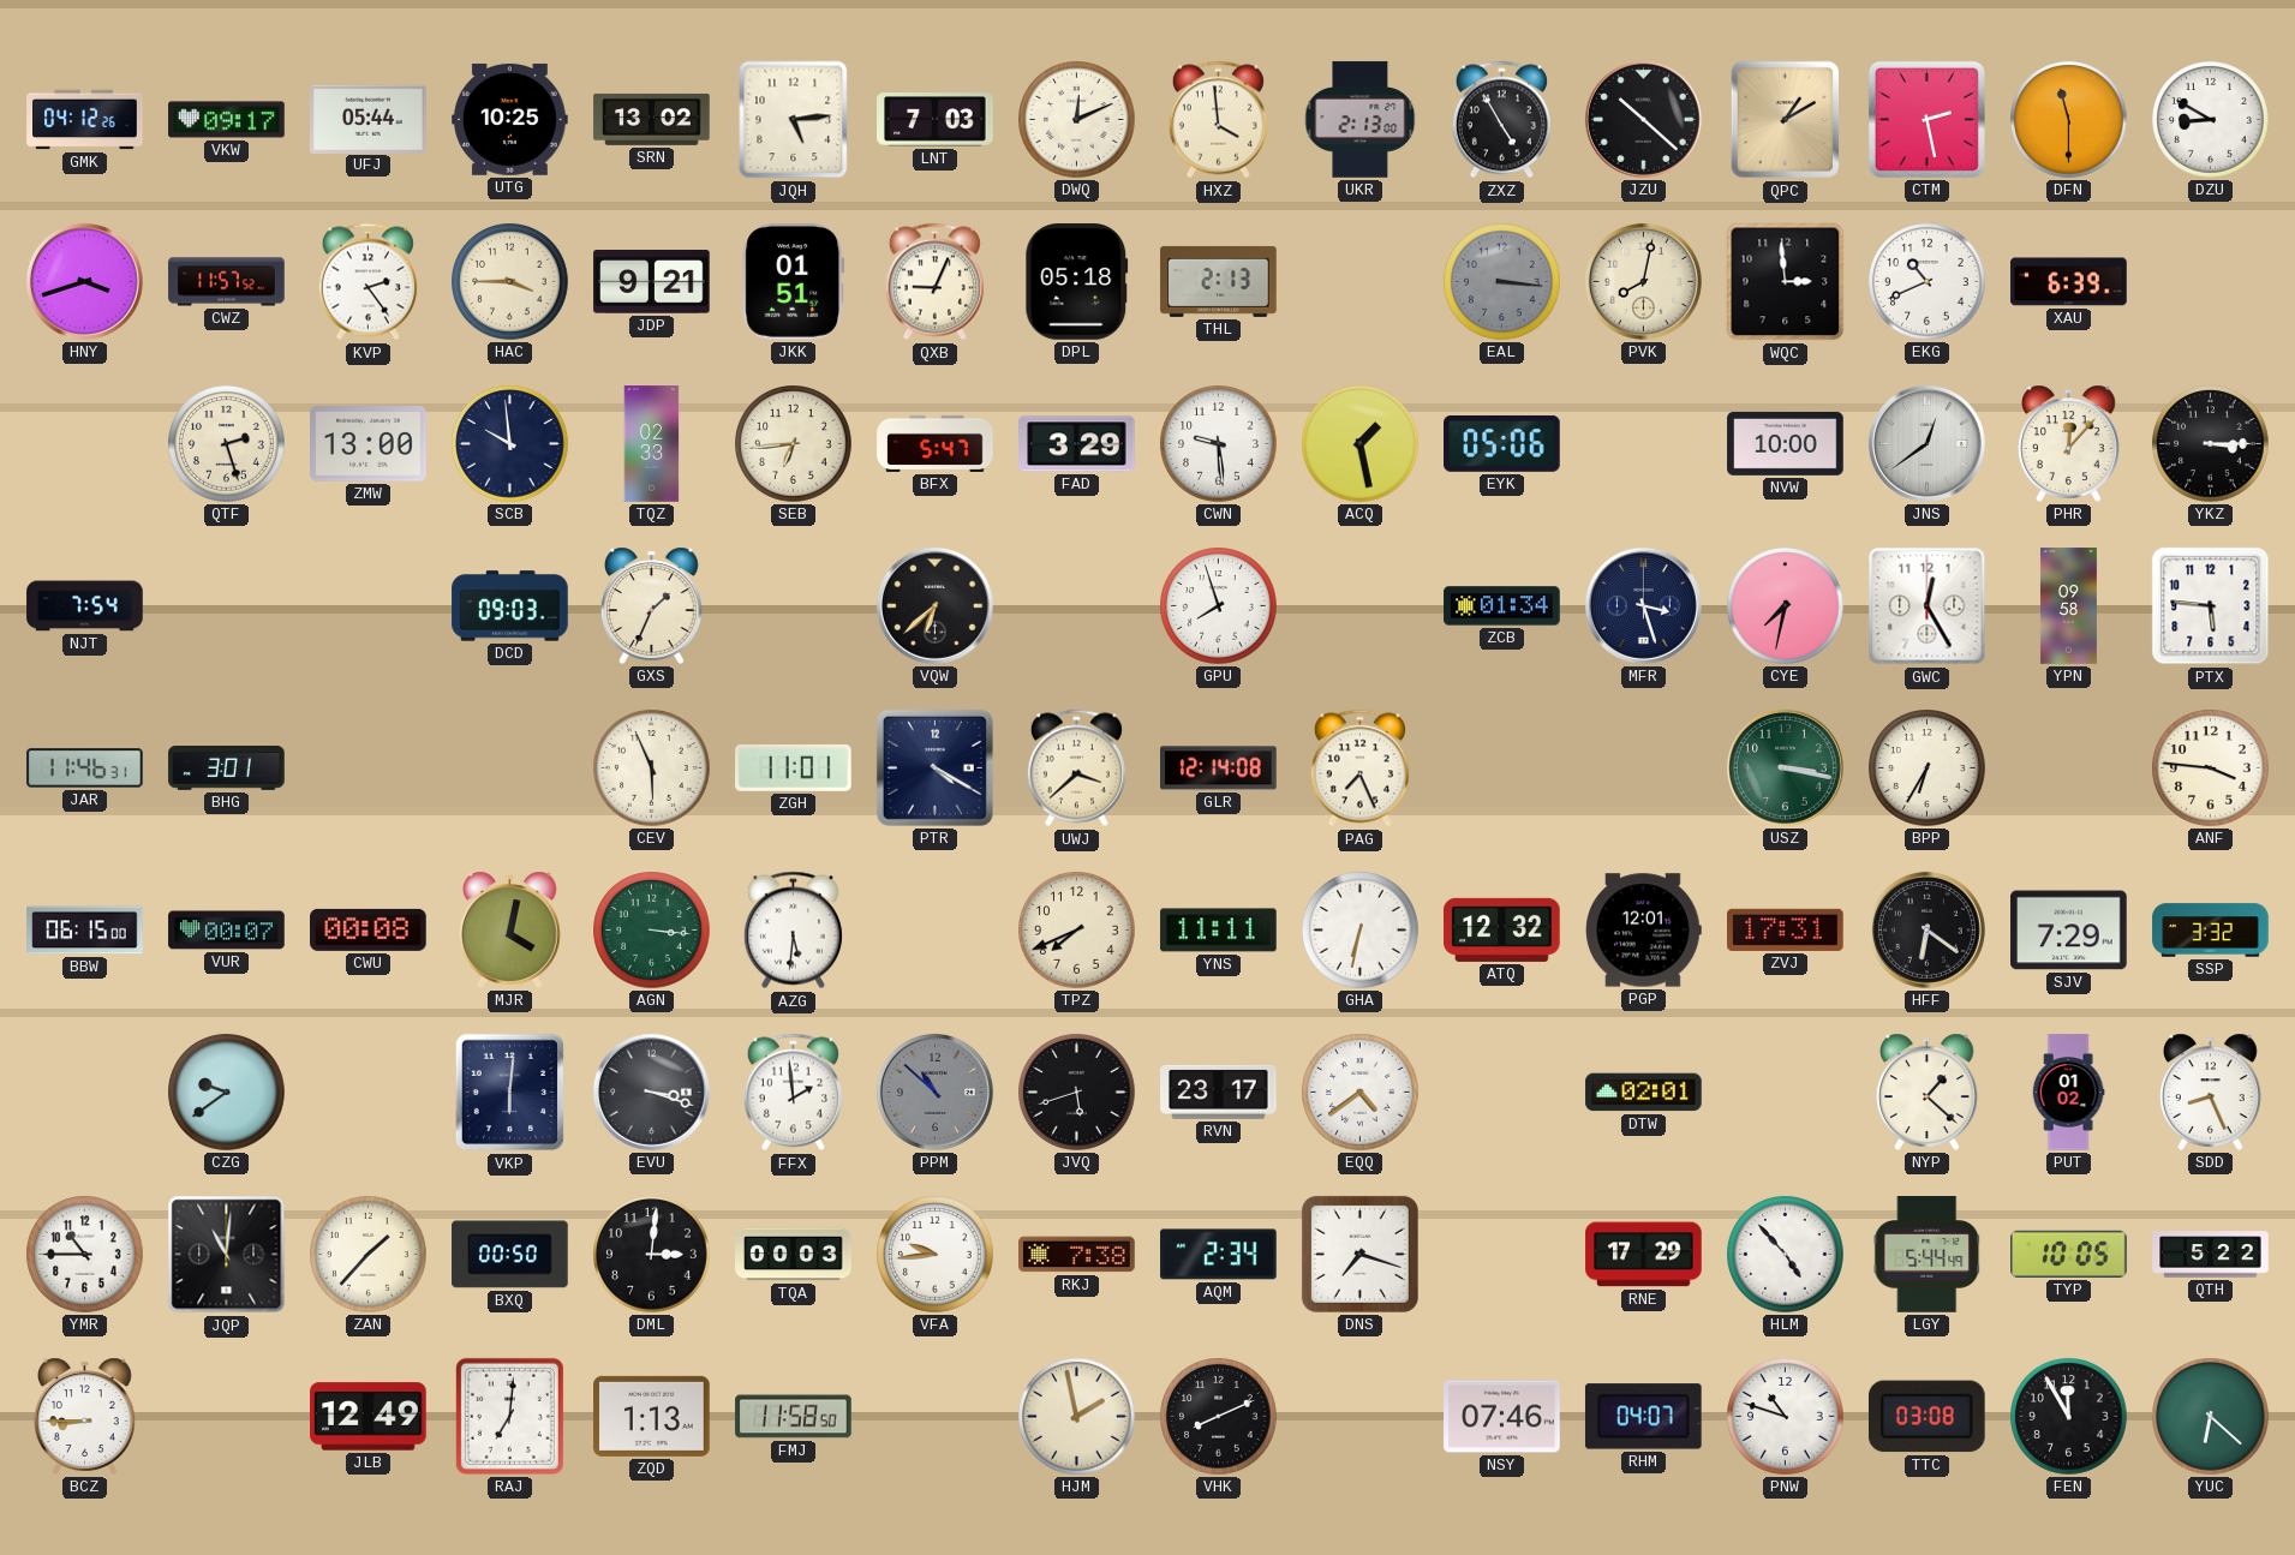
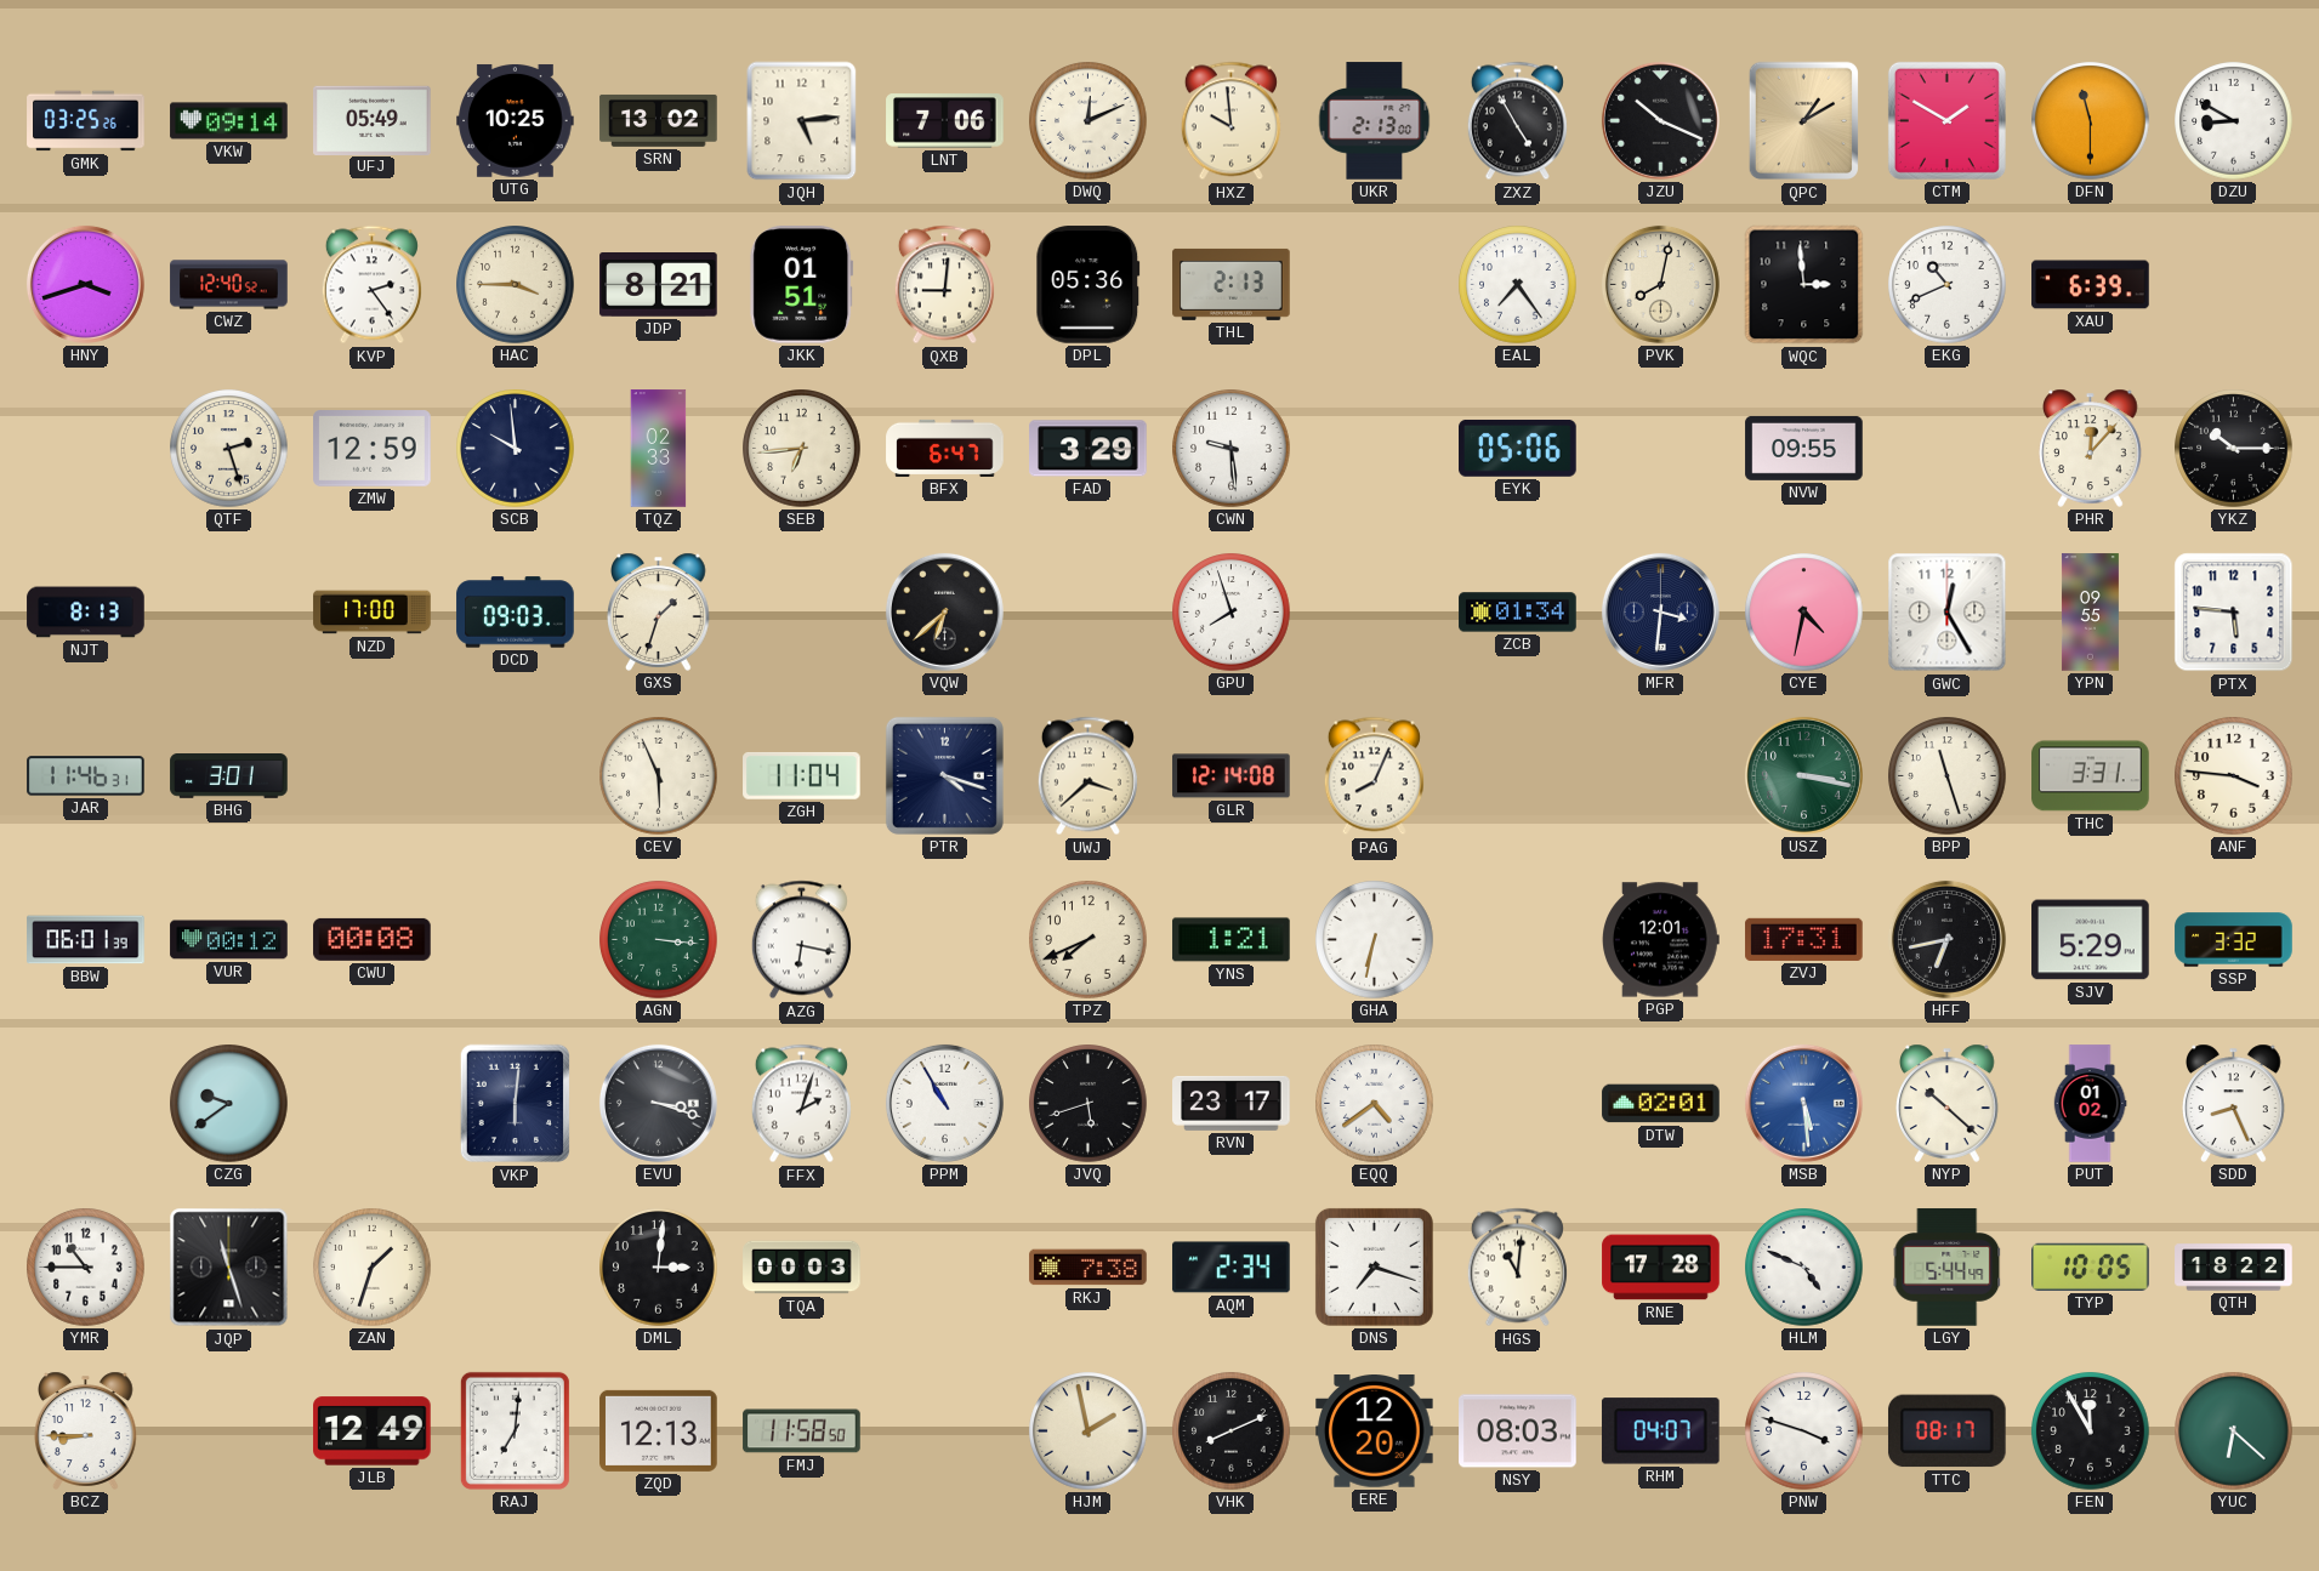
GMK: 04:12 -> 03:25
VKW: 09:17 -> 09:14
UFJ: 05:44 -> 05:49
LNT: 7:03 -> 7:06
HXZ: 3:59 -> 9:59
JZU: 10:22 -> 10:19
CTM: 2:28 -> 1:50
CWZ: 11:57 -> 12:40
JDP: 9:21 -> 8:21
QXB: 9:04 -> 9:01
DPL: 05:18 -> 05:36
EAL: 3:16 -> 7:24
EAL dial: grey -> white
ZMW: 13:00 -> 12:59
BFX: 5:47 -> 6:47
ACQ: 1:28 -> none
NVW: 10:00 -> 09:55
JNS: 12:39 -> none
YKZ: 3:15 -> 10:15
NJT: 7:54 -> 8:13
NZD: none -> 17:00
GXS: 1:34 -> 1:33
MFR: 3:27 -> 3:31
CYE: 7:32 -> 4:32
YPN: 09:58 -> 09:55
ZGH: 11:01 -> 11:04
PTR: 4:20 -> 4:18
PAG: 7:26 -> 8:04
BPP: 6:35 -> 11:27
THC: none -> 3:31
BBW: 06:15 -> 06:01
VUR: 00:07 -> 00:12
MJR: 4:02 -> none
AZG: 5:31 -> 6:17
YNS: 11:11 -> 1:21
ATQ: 12:32 -> none
HFF: 6:21 -> 6:43
SJV: 7:29 -> 5:29
FFX: 1:59 -> 2:03
PPM: 10:52 -> 10:55
PPM dial: grey -> white
MSB: none -> 5:29
NYP: 1:22 -> 10:22
JQP: 11:01 -> 11:27
ZAN: 1:37 -> 1:33
BXQ: 00:50 -> none
VFA: 9:44 -> none
HGS: none -> 11:01
RNE: 17:29 -> 17:28
HLM: 4:53 -> 4:49
QTH: 5:22 -> 18:22
ZQD: 1:13 -> 12:13
ERE: none -> 12:20
NSY: 07:46 -> 08:03
PNW: 10:48 -> 3:48
TTC: 03:08 -> 08:17
